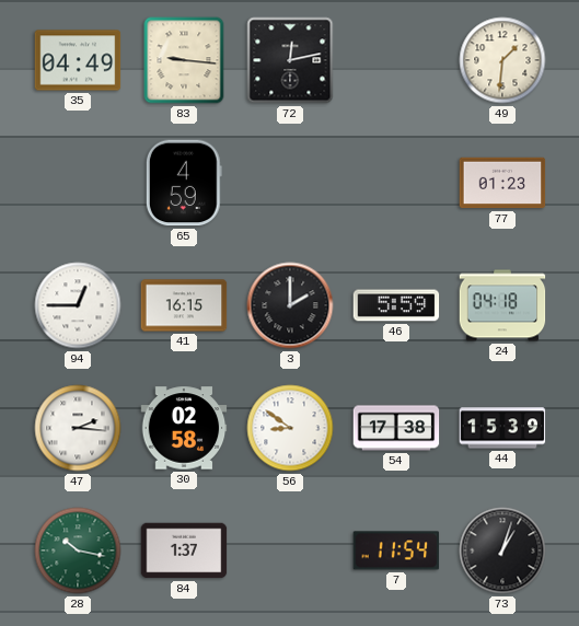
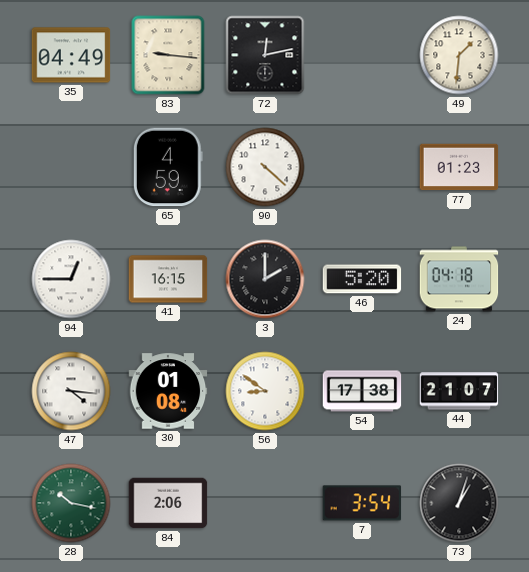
90: none -> 4:22
46: 5:59 -> 5:20
47: 2:16 -> 4:16
30: 02:58 -> 01:08
44: 15:39 -> 21:07
84: 1:37 -> 2:06
7: 11:54 -> 3:54
